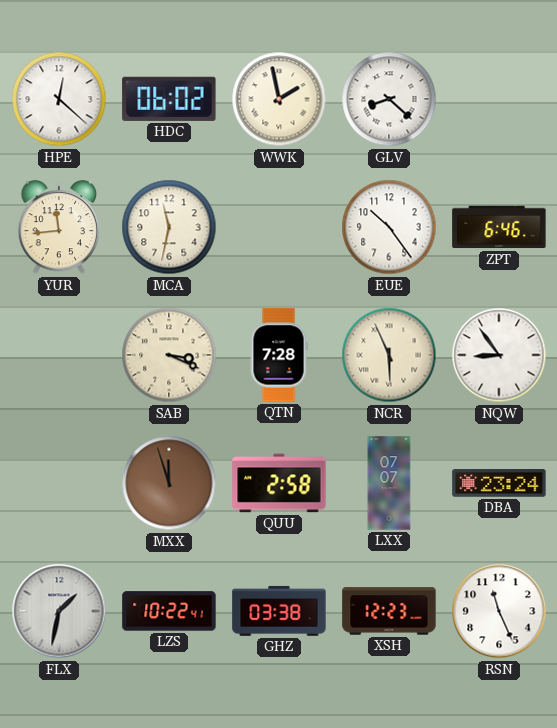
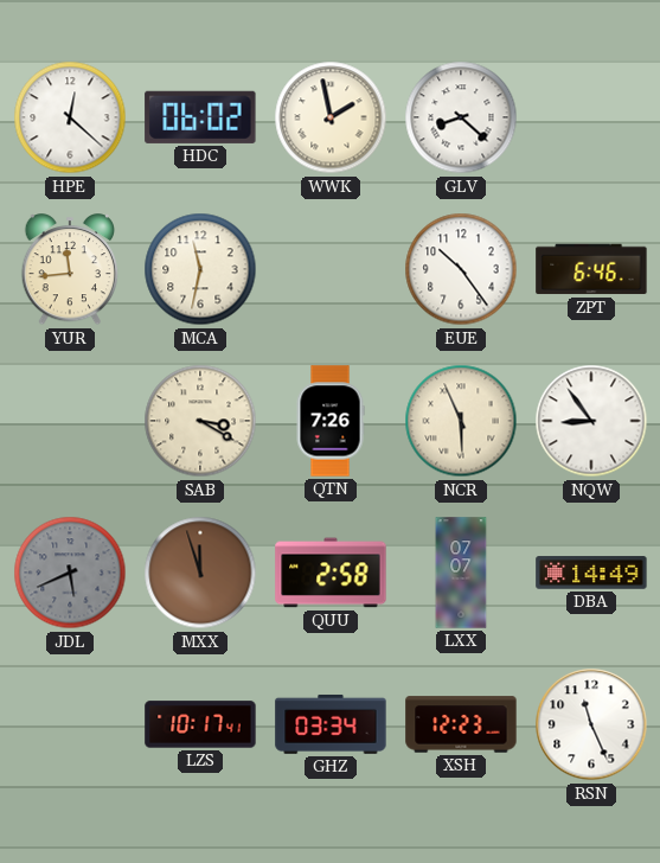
SAB: 3:19 -> 3:20
QTN: 7:28 -> 7:26
JDL: none -> 5:41
DBA: 23:24 -> 14:49
FLX: 1:32 -> none
LZS: 10:22 -> 10:17
GHZ: 03:38 -> 03:34
